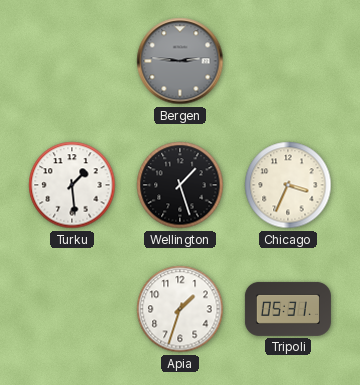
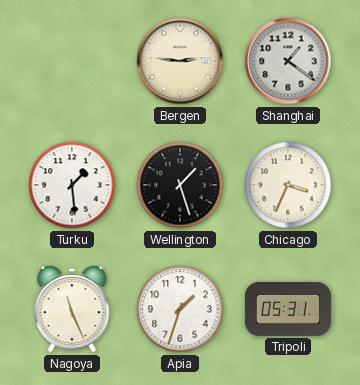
Bergen dial: grey -> cream
Shanghai: none -> 1:21
Nagoya: none -> 11:26
